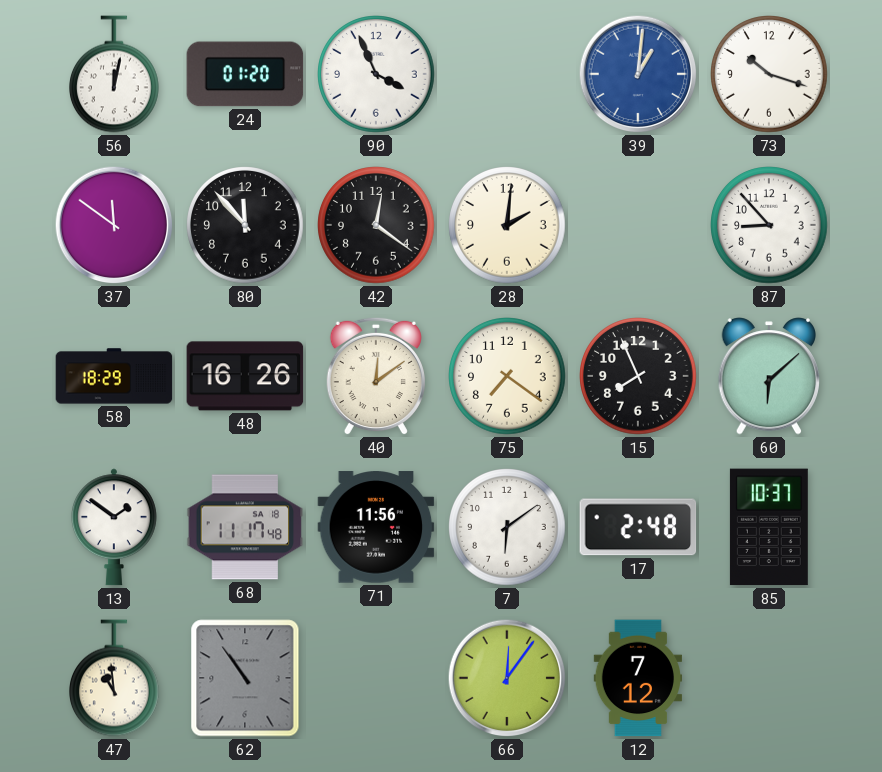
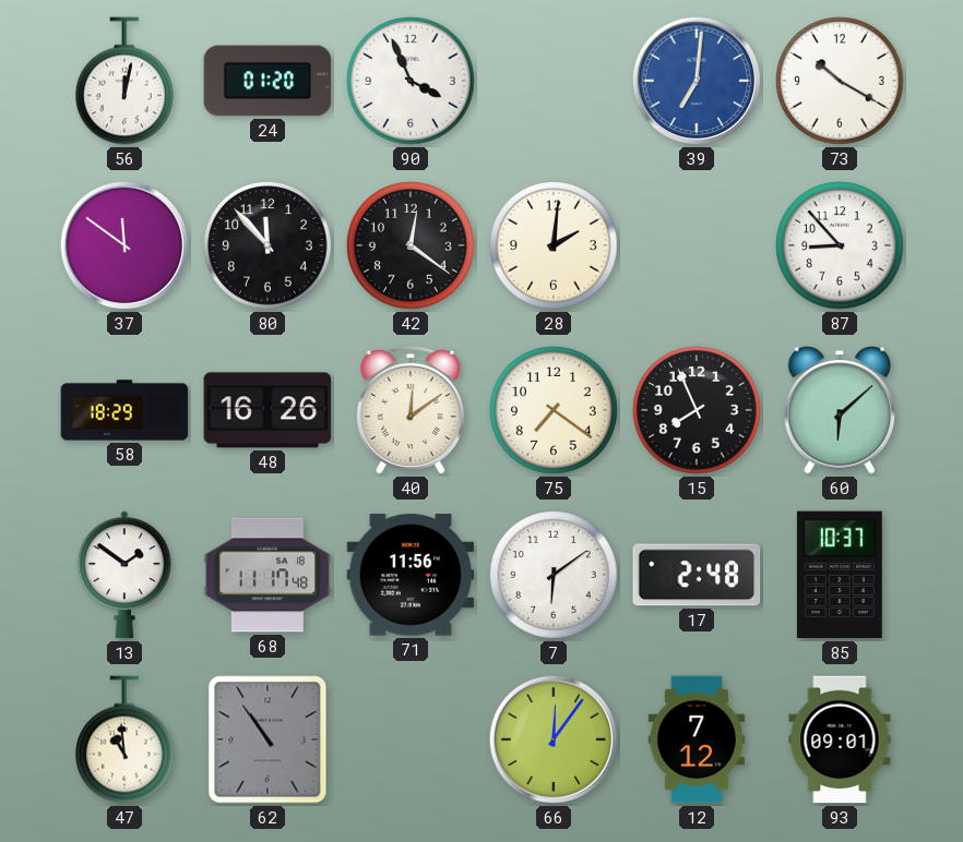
39: 1:01 -> 7:01
73: 10:18 -> 10:20
93: none -> 09:01
